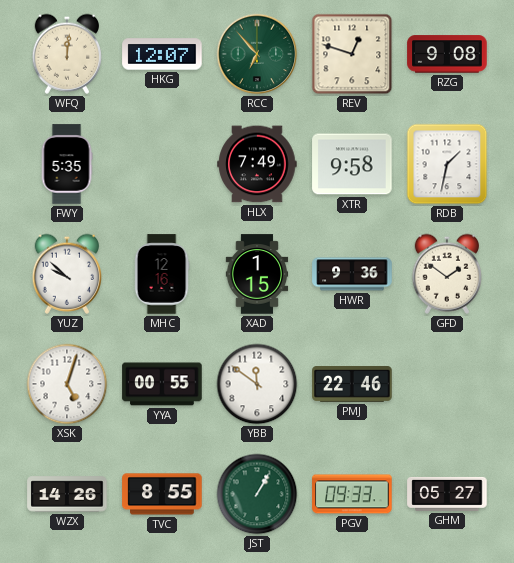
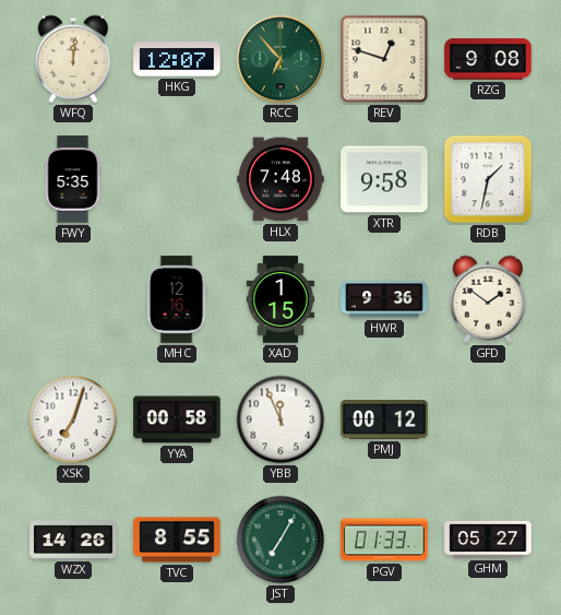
HLX: 7:49 -> 7:48
YUZ: 9:52 -> none
XSK: 5:03 -> 7:03
YYA: 00:55 -> 00:58
YBB: 11:51 -> 11:56
PMJ: 22:46 -> 00:12
JST: 1:05 -> 7:05
PGV: 09:33 -> 01:33
